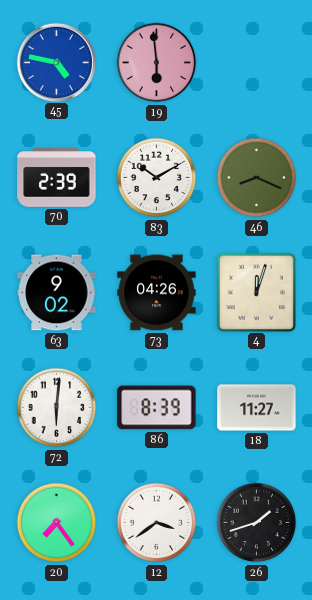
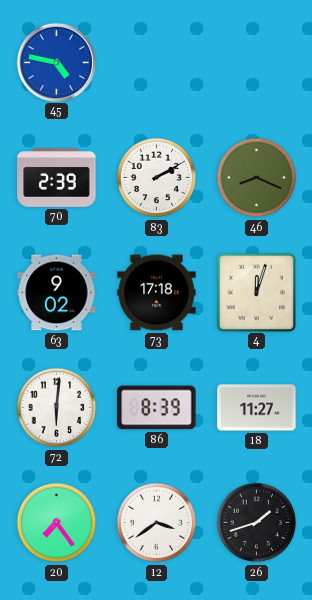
19: 5:59 -> none
83: 10:10 -> 2:10
73: 04:26 -> 17:18
